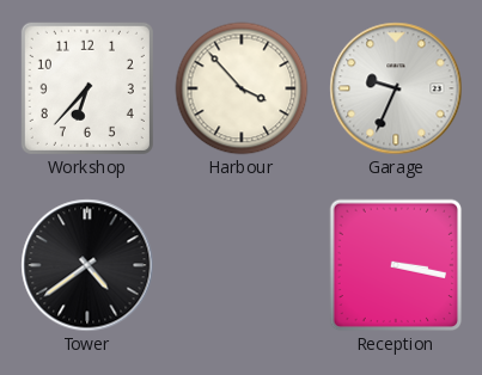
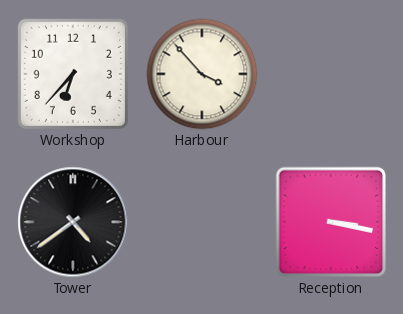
Garage: 9:34 -> none
